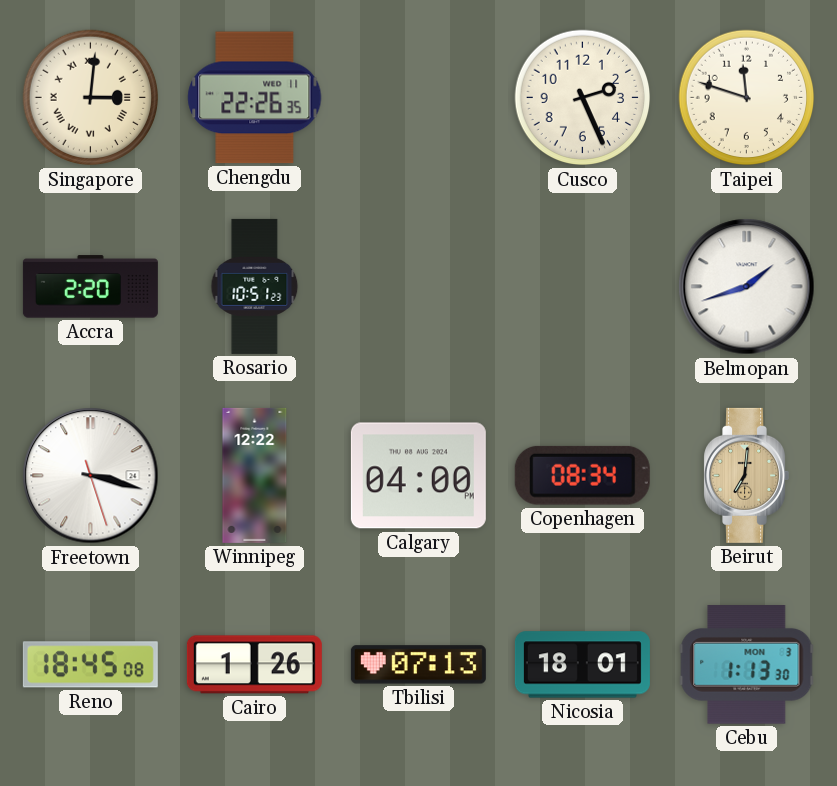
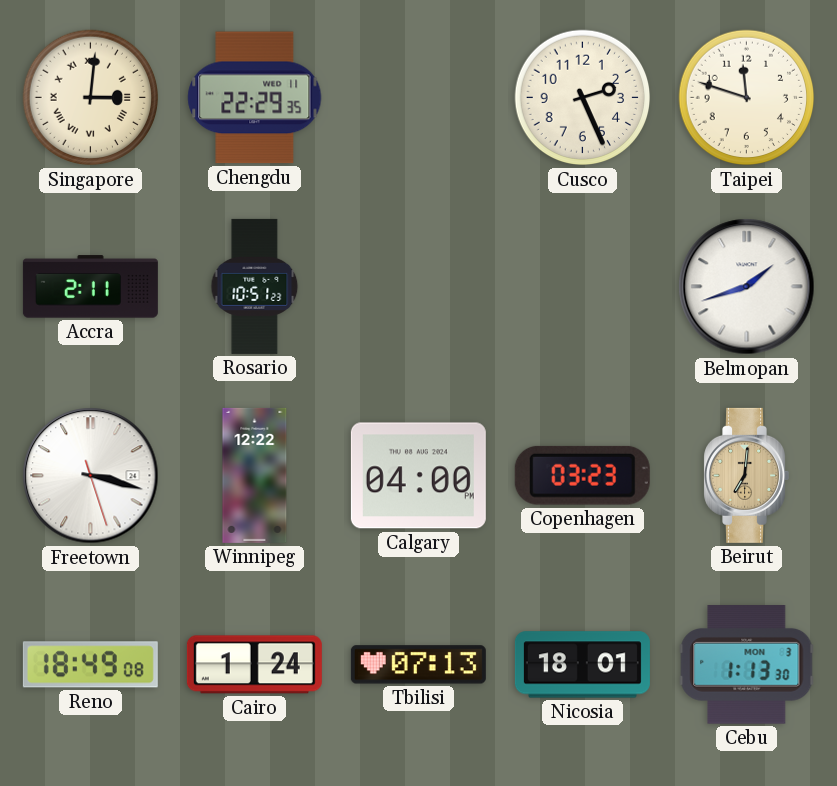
Chengdu: 22:26 -> 22:29
Accra: 2:20 -> 2:11
Copenhagen: 08:34 -> 03:23
Reno: 18:45 -> 18:49
Cairo: 1:26 -> 1:24
